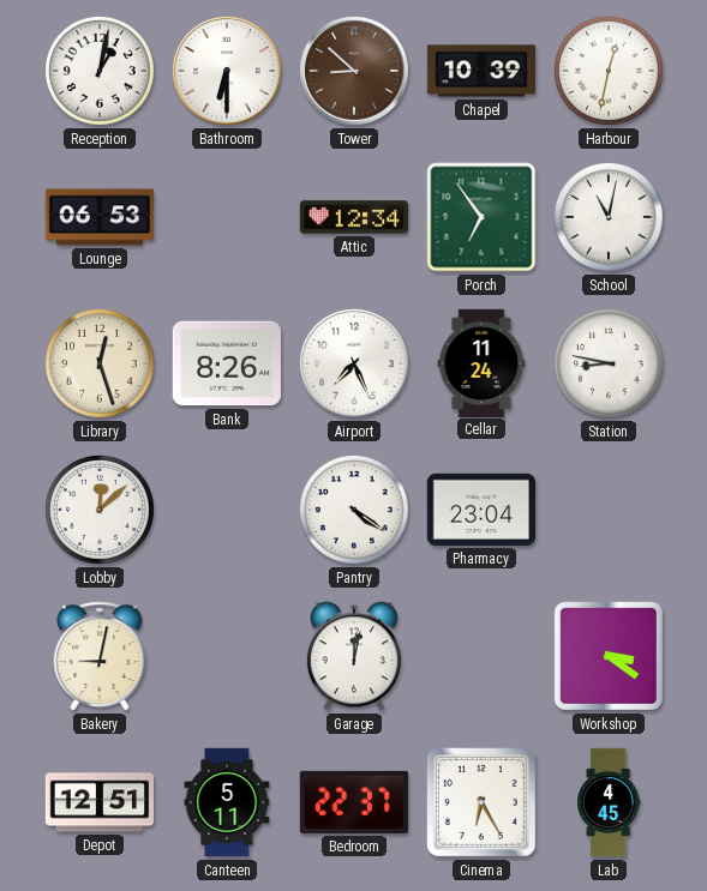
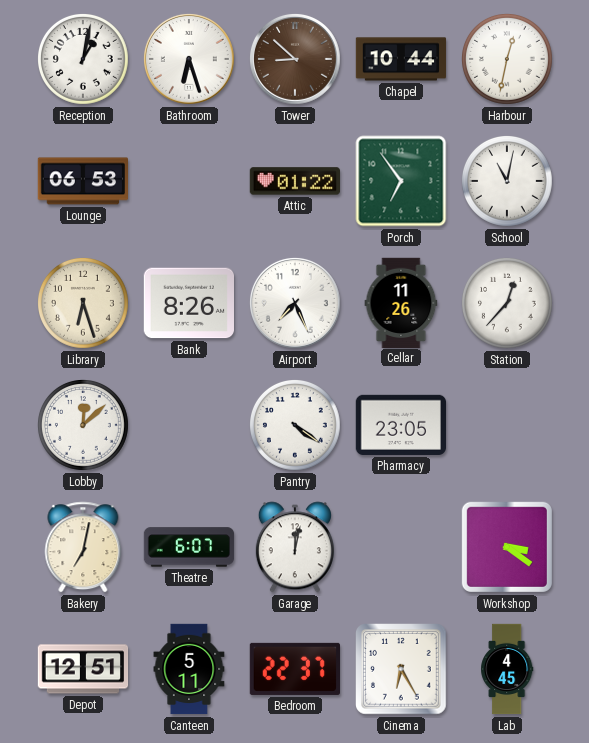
Bathroom: 6:30 -> 6:27
Chapel: 10:39 -> 10:44
Attic: 12:34 -> 01:22
Library: 12:27 -> 6:27
Cellar: 11:24 -> 11:26
Station: 8:47 -> 12:37
Pharmacy: 23:04 -> 23:05
Bakery: 9:02 -> 7:02
Theatre: none -> 6:07
